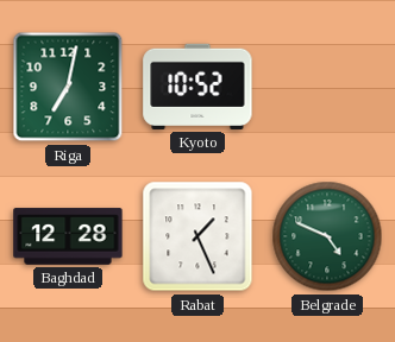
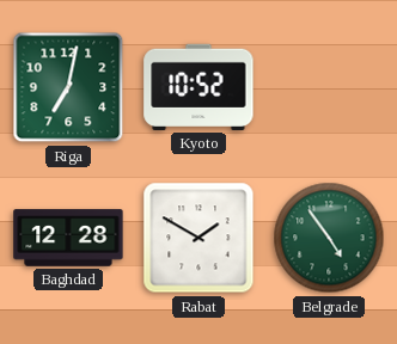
Rabat: 1:26 -> 1:50
Belgrade: 4:49 -> 4:54
